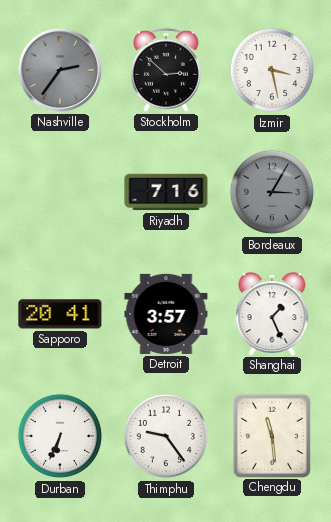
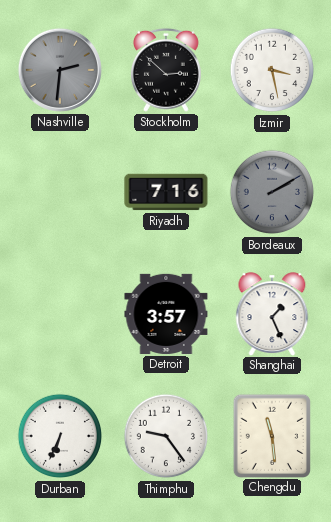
Nashville: 2:36 -> 2:31
Bordeaux: 3:05 -> 2:10
Sapporo: 20:41 -> none
